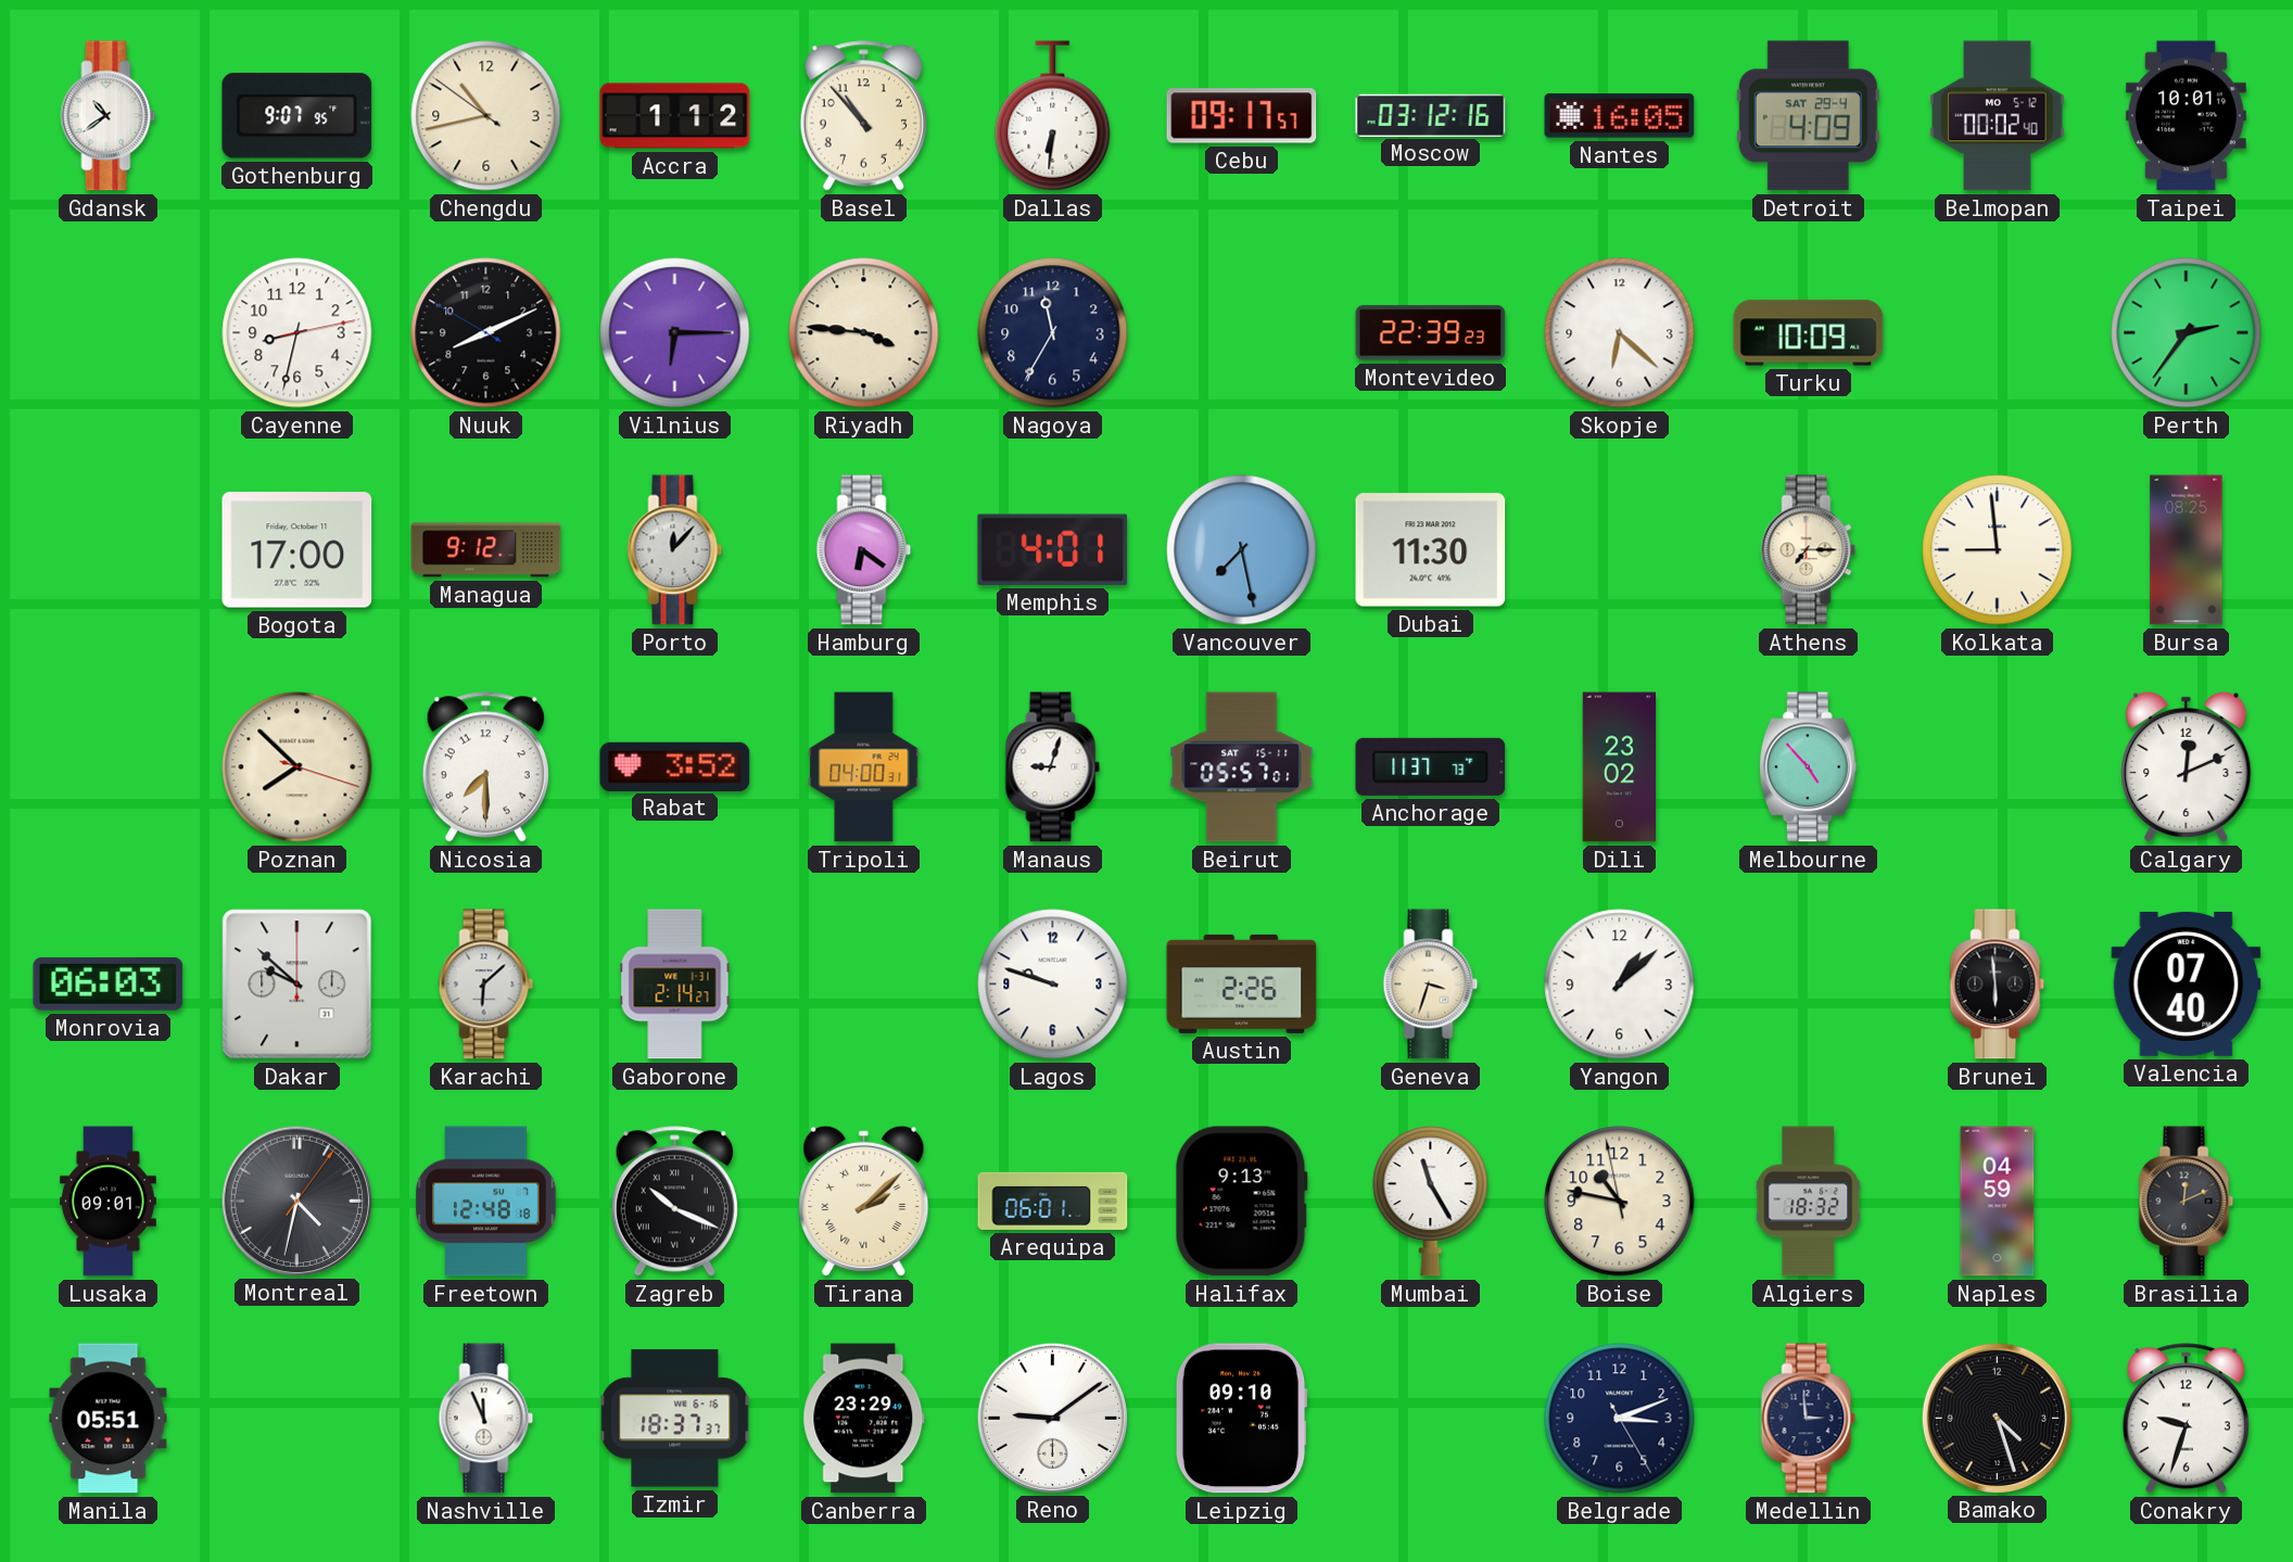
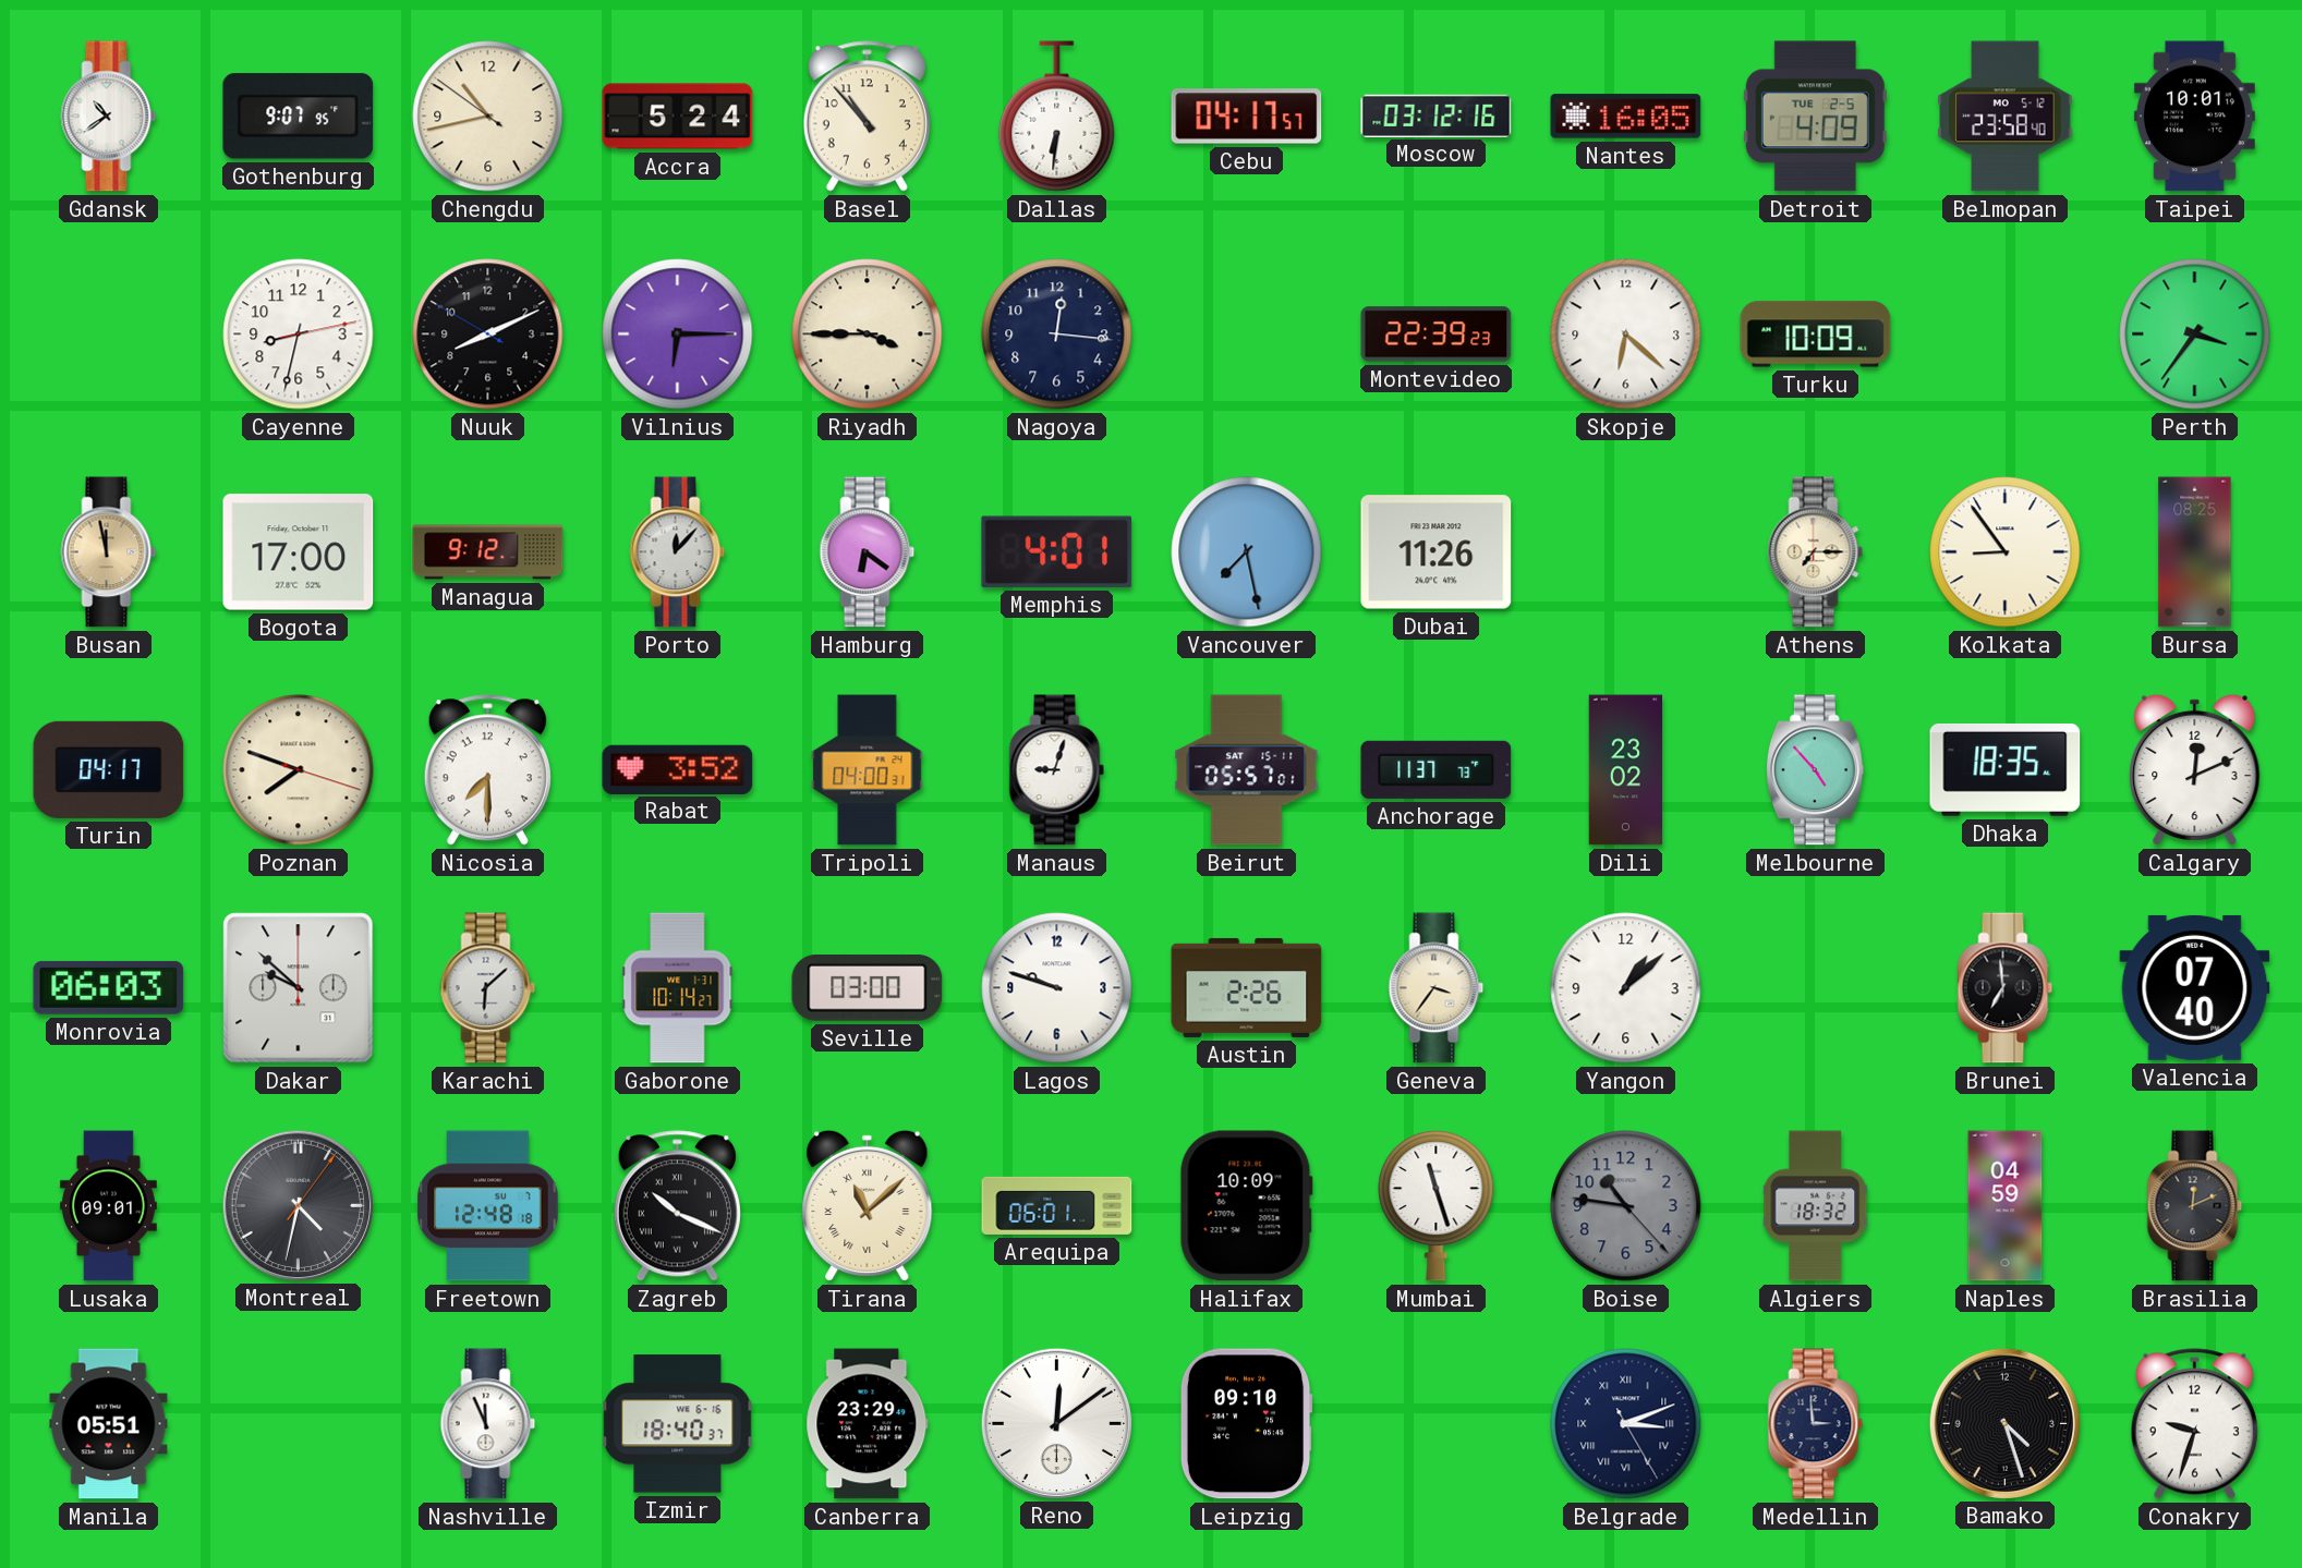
Accra: 1:12 -> 5:24
Cebu: 09:17 -> 04:17
Detroit date: SAT 29-4 -> TUE 2-5
Belmopan: 00:02 -> 23:58
Riyadh: 3:46 -> 3:45
Nagoya: 11:35 -> 12:16
Perth: 2:36 -> 3:36
Busan: none -> 11:58
Dubai: 11:30 -> 11:26
Kolkata: 8:59 -> 8:54
Turin: none -> 04:17
Poznan: 7:52 -> 7:48
Dhaka: none -> 18:35
Gaborone: 2:14 -> 10:14
Seville: none -> 03:00
Geneva: 3:33 -> 3:36
Brunei: 5:59 -> 6:59
Tirana: 2:08 -> 11:08
Halifax: 9:13 -> 10:09
Mumbai: 11:25 -> 11:27
Boise: 10:46:58 -> 10:46:23
Boise dial: cream -> grey
Izmir: 18:37 -> 18:40
Reno: 9:09 -> 12:09
Belgrade numerals: Arabic -> Roman
